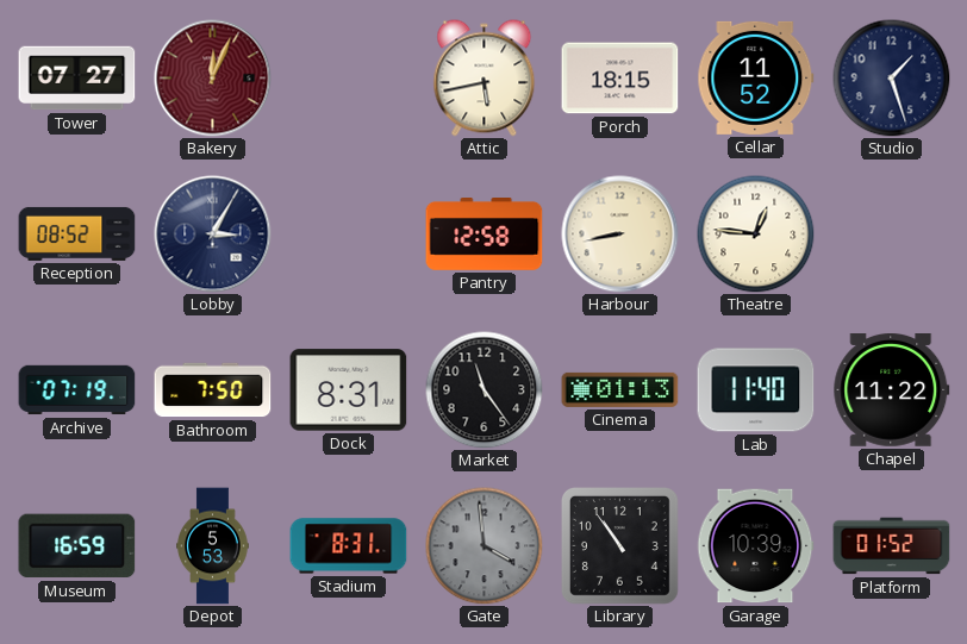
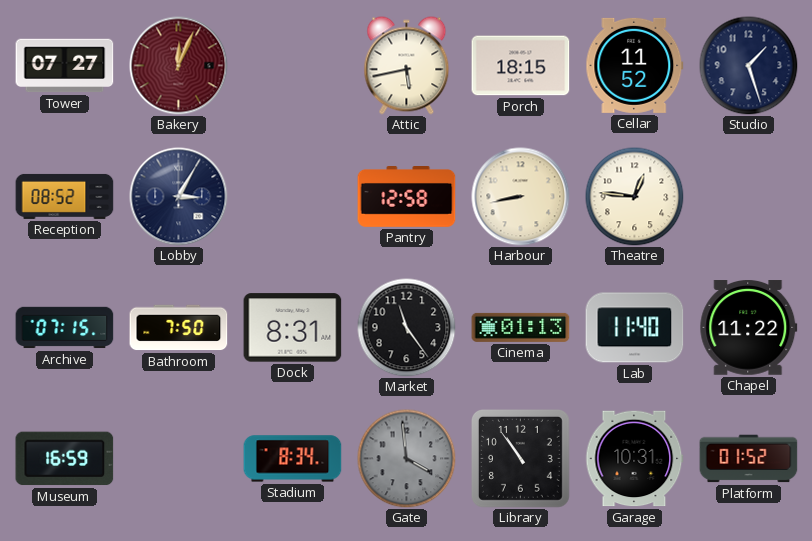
Archive: 07:19 -> 07:15
Depot: 5:53 -> none
Stadium: 8:31 -> 8:34
Garage: 10:39 -> 10:31
